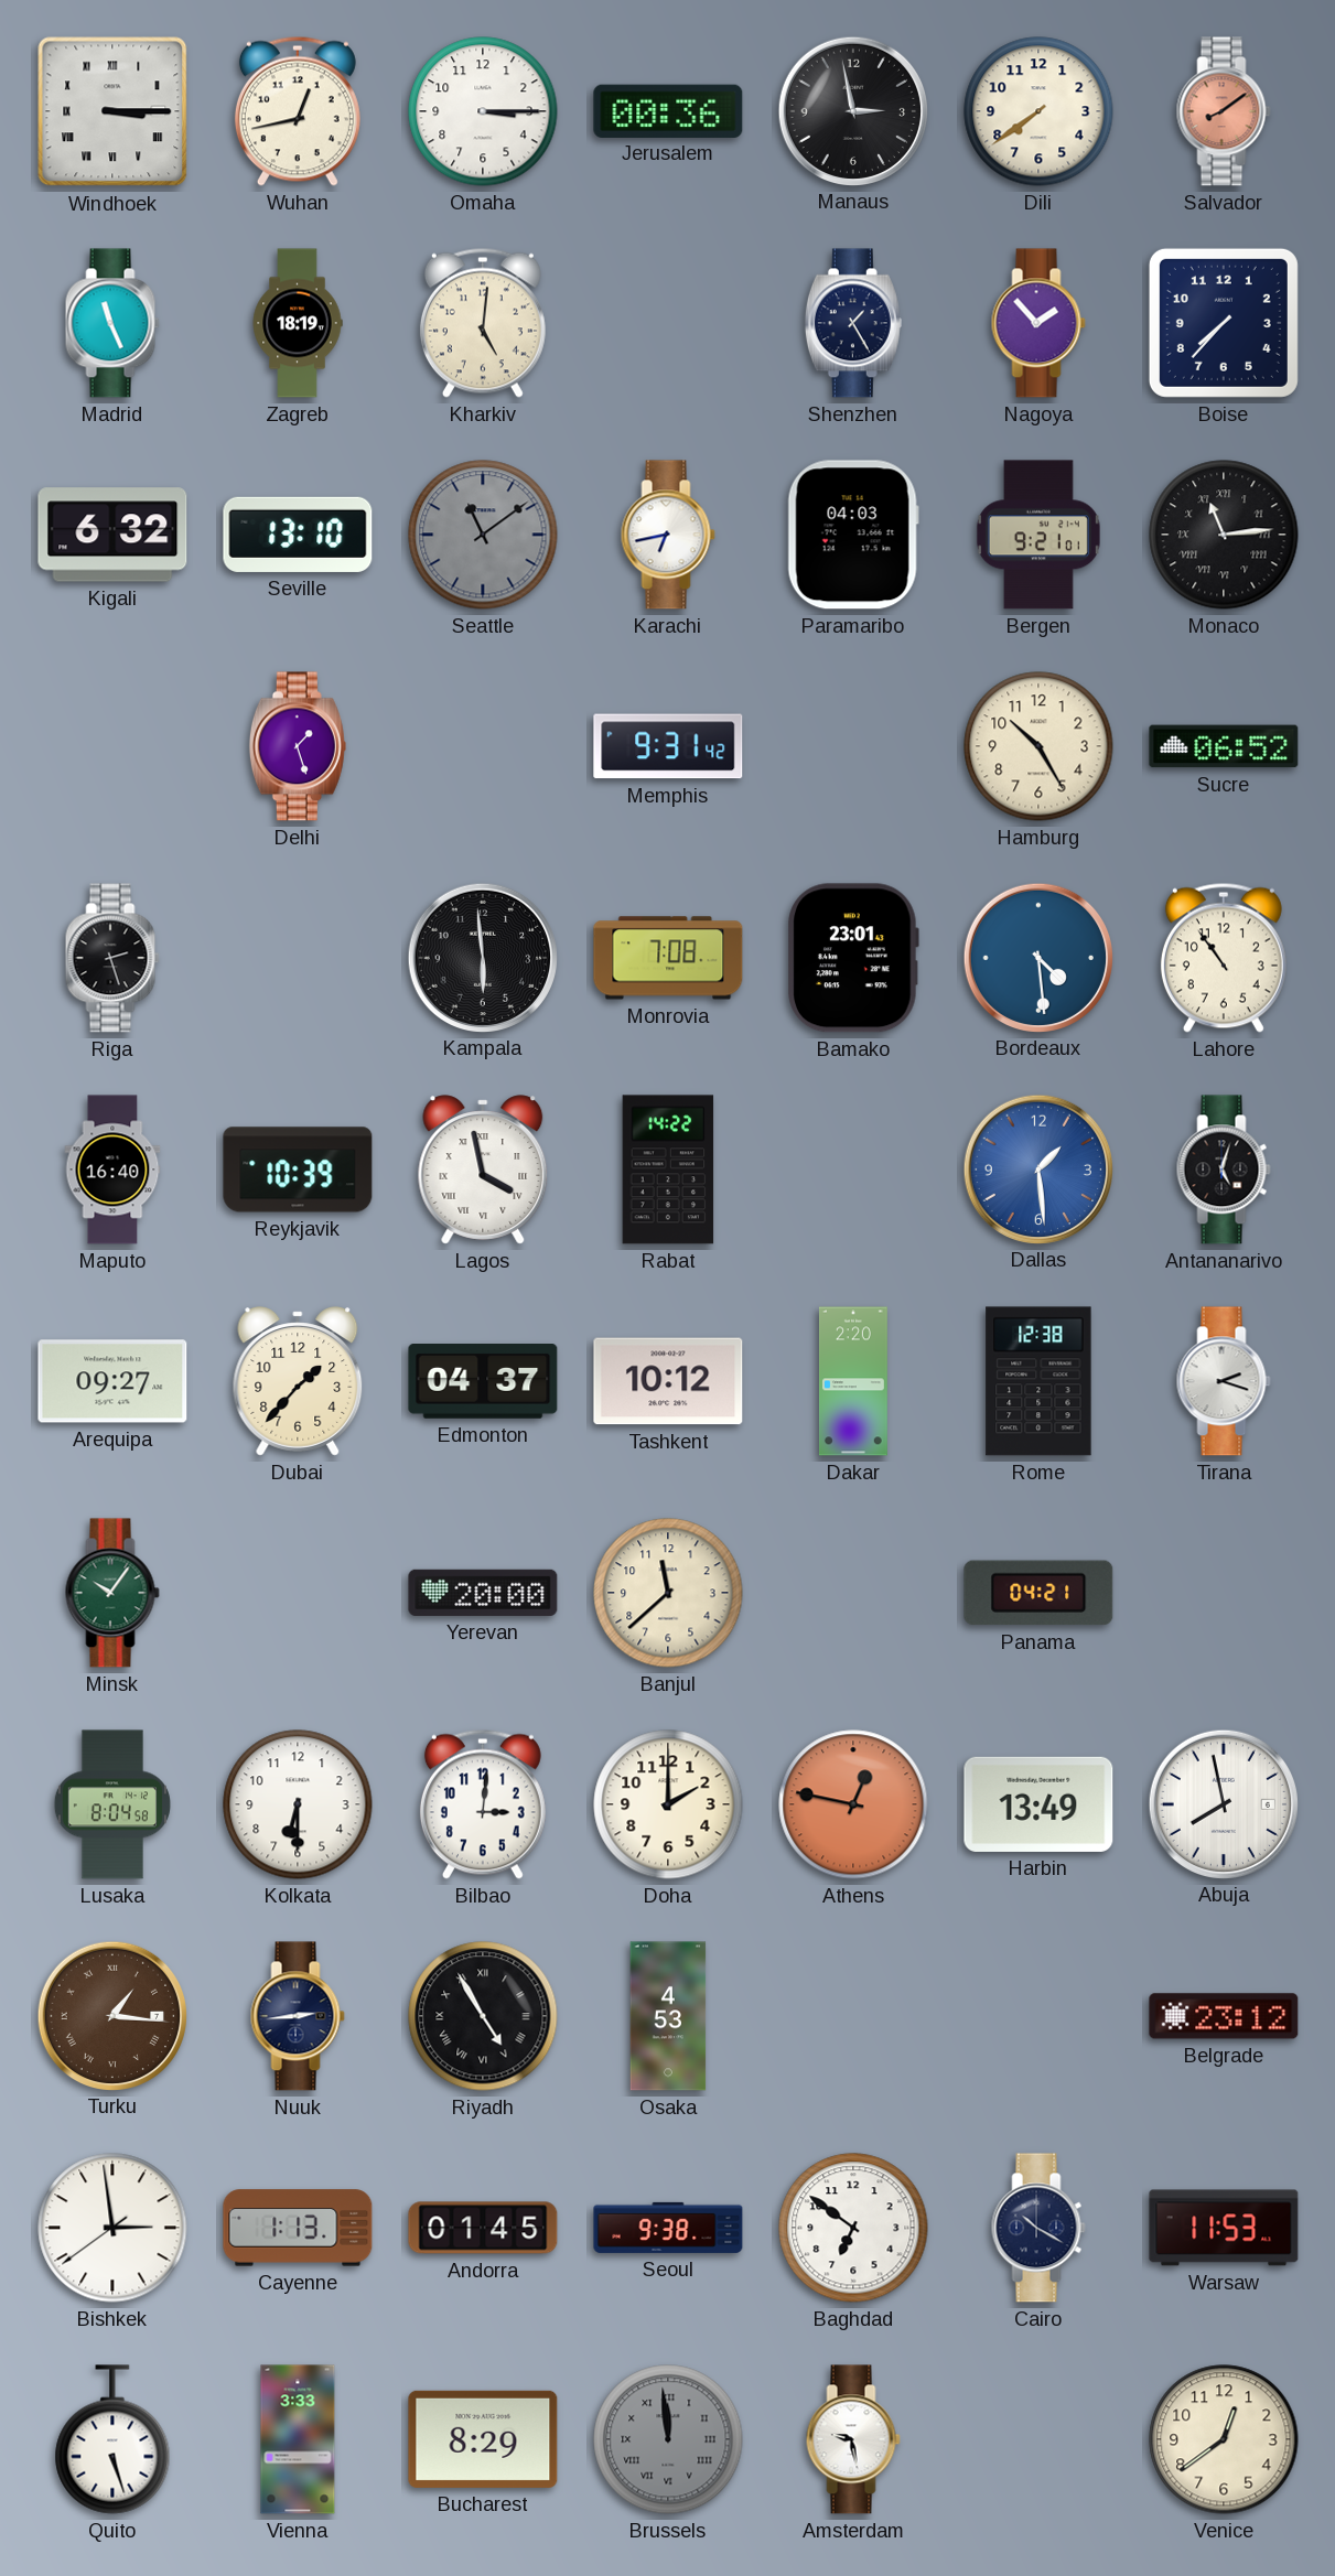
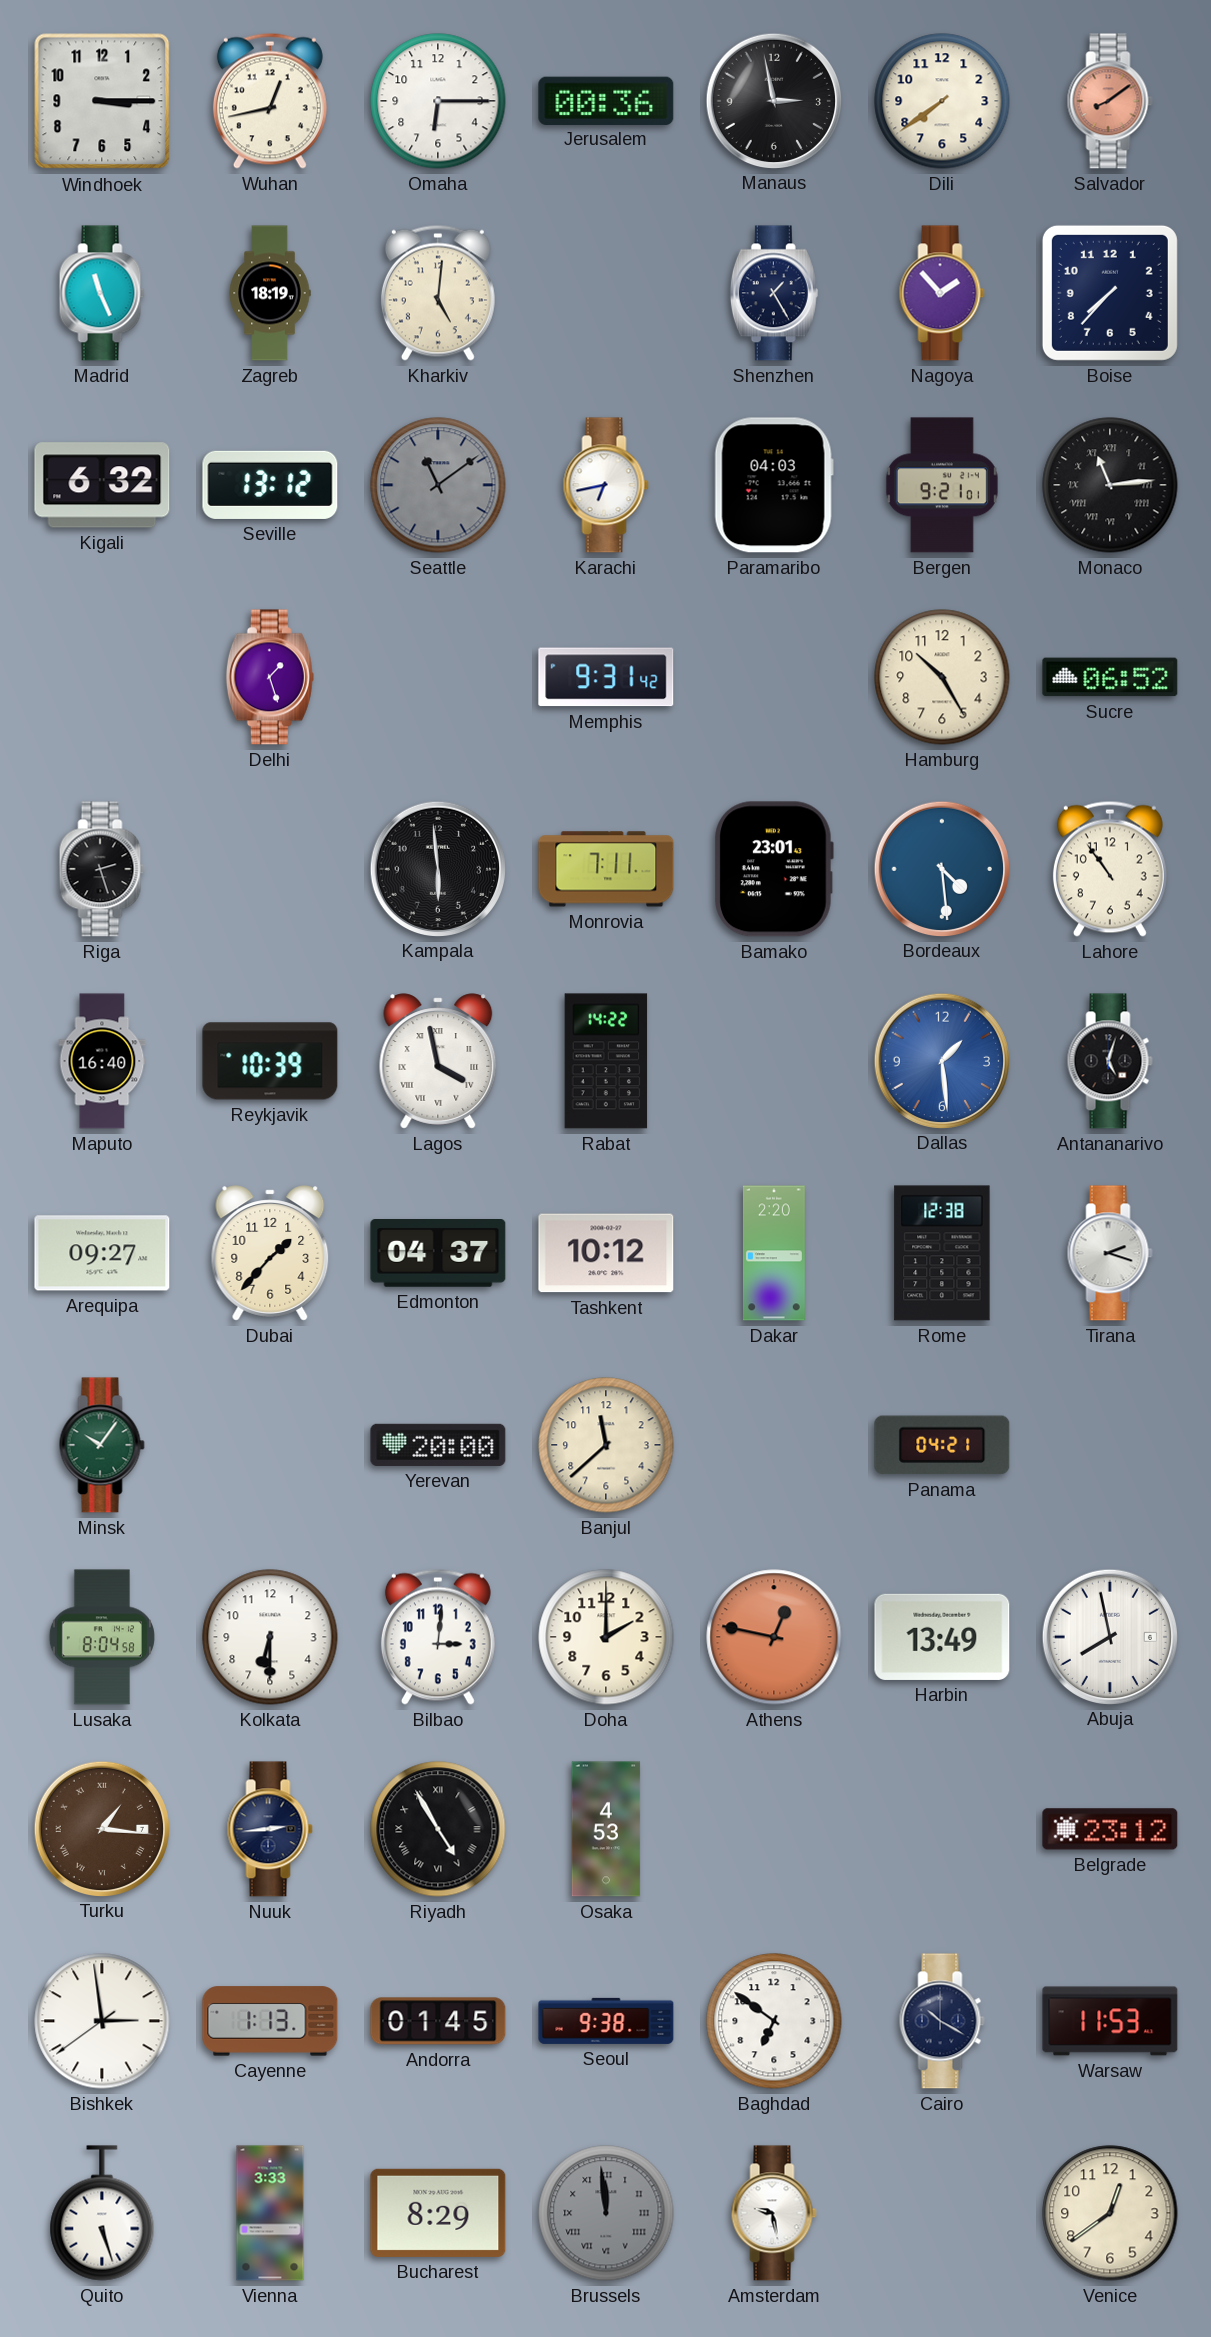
Windhoek numerals: Roman -> Arabic
Omaha: 3:15 -> 6:15
Seville: 13:10 -> 13:12
Monrovia: 7:08 -> 7:11
